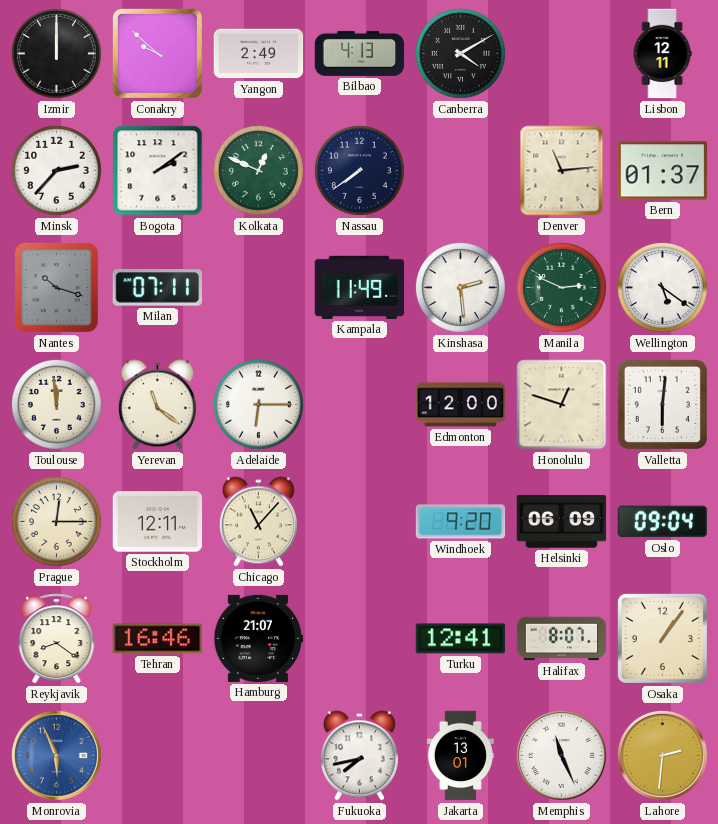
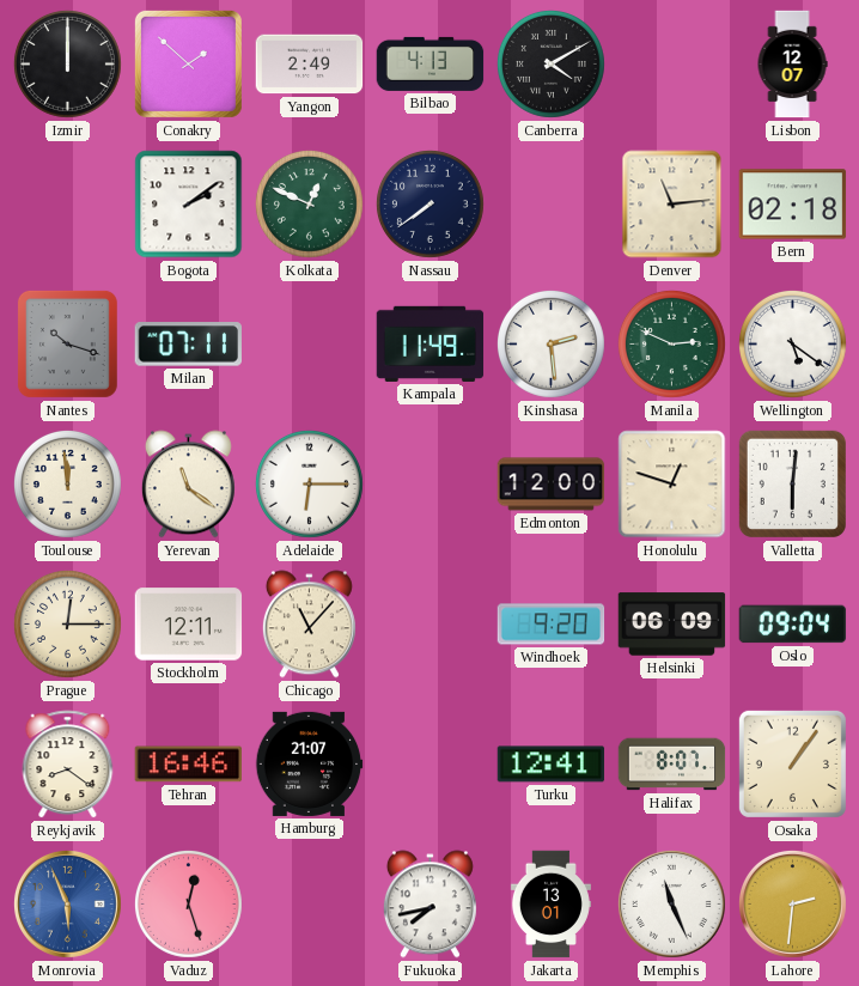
Conakry: 9:52 -> 1:52
Lisbon: 12:11 -> 12:07
Minsk: 2:37 -> none
Bern: 01:37 -> 02:18
Vaduz: none -> 12:27
